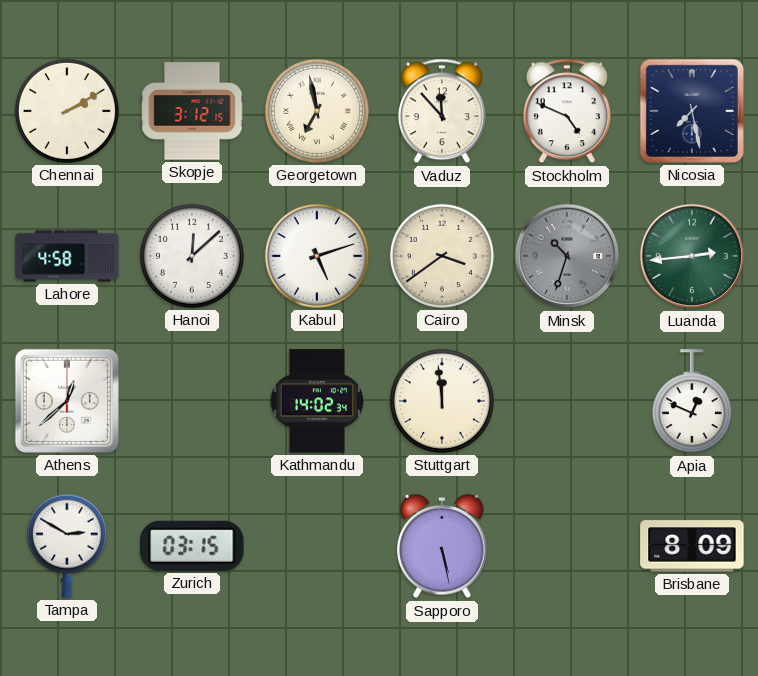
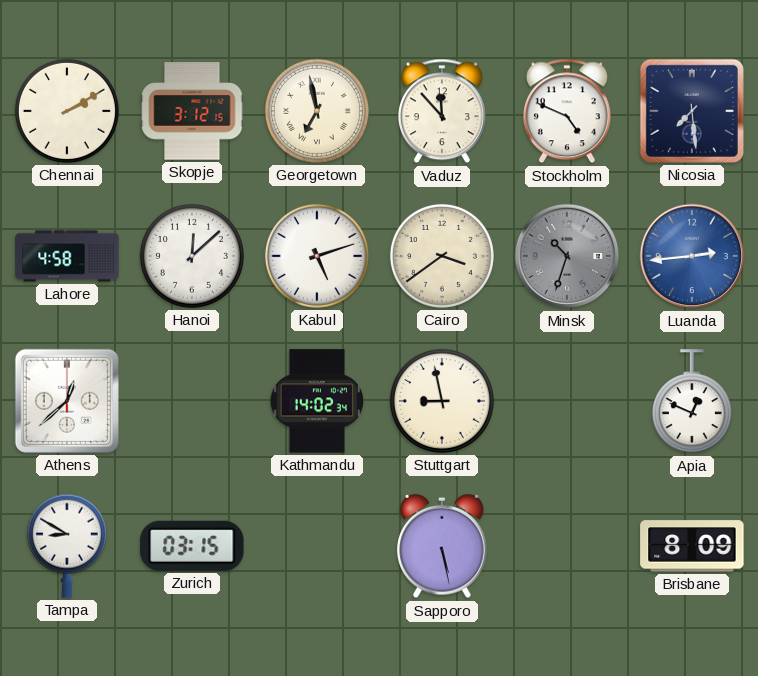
Nicosia: 7:28 -> 7:29
Luanda dial: green -> blue
Stuttgart: 11:59 -> 8:58
Tampa: 2:50 -> 8:50
